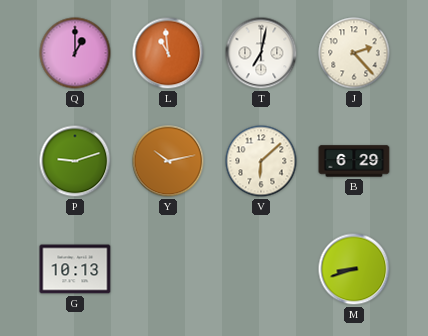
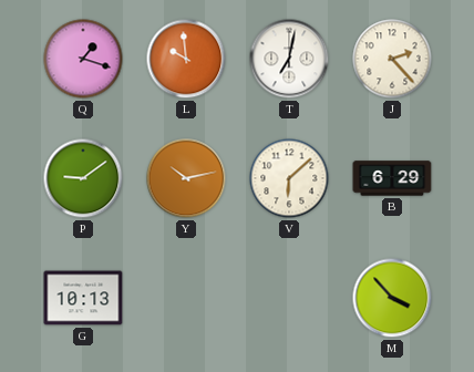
Q: 1:00 -> 1:18
L: 10:59 -> 9:59
P: 9:12 -> 9:09
M: 8:42 -> 3:53
